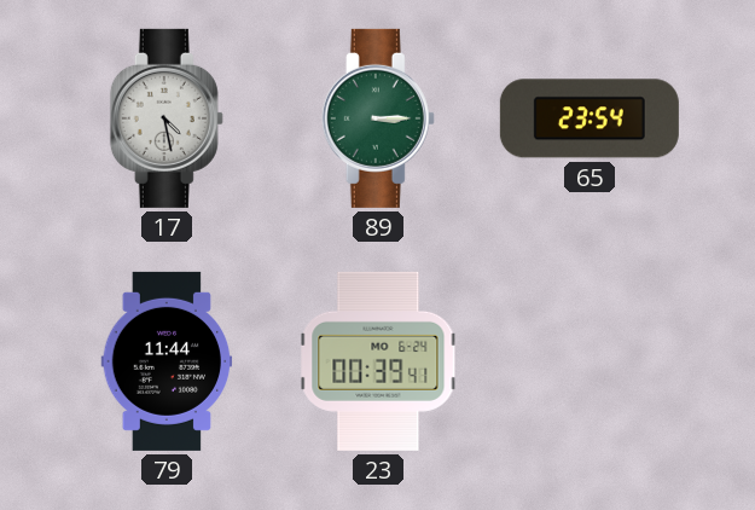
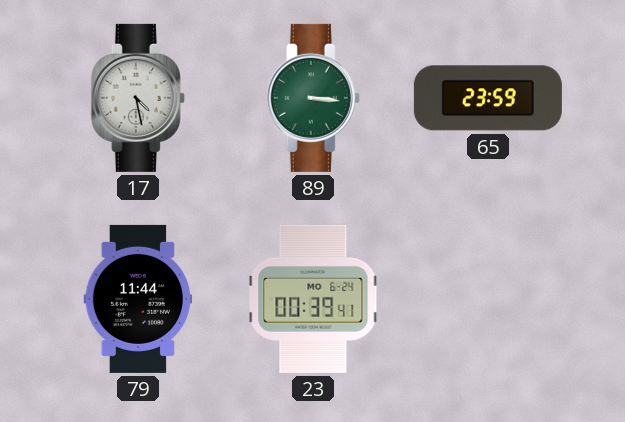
89: 3:15 -> 3:16
65: 23:54 -> 23:59
